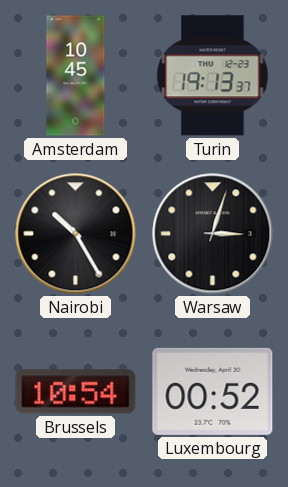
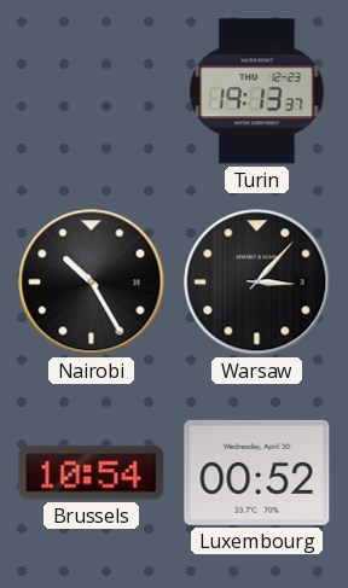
Amsterdam: 10:45 -> none
Warsaw: 3:03 -> 3:07
